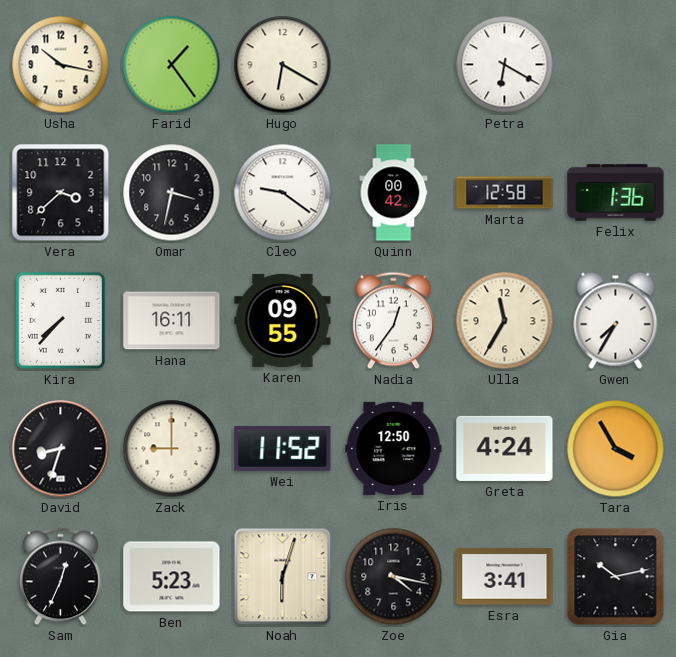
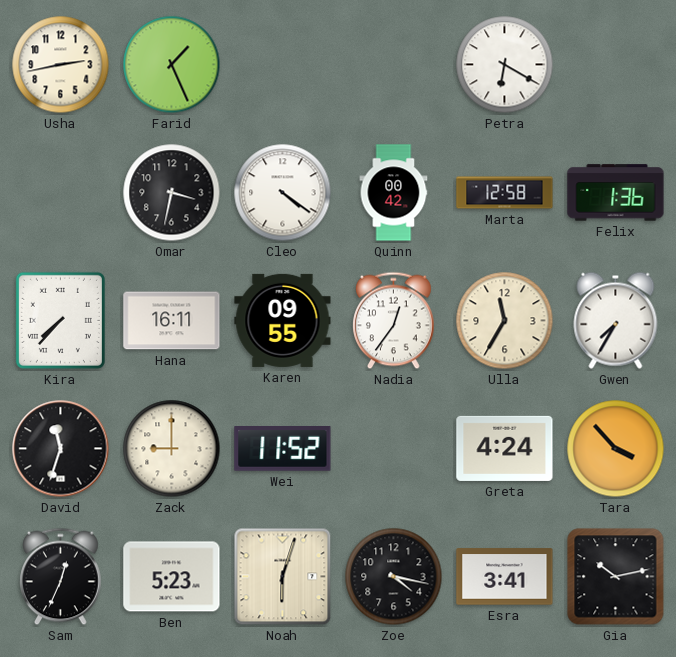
Usha: 10:17 -> 2:43
Farid: 1:24 -> 1:26
Hugo: 6:20 -> none
Vera: 3:38 -> none
Cleo: 9:21 -> 4:21
David: 8:33 -> 11:33
Iris: 12:50 -> none
Tara: 3:55 -> 3:53
